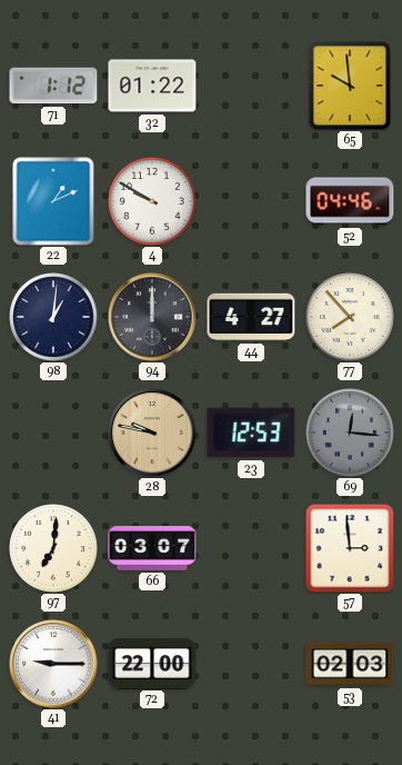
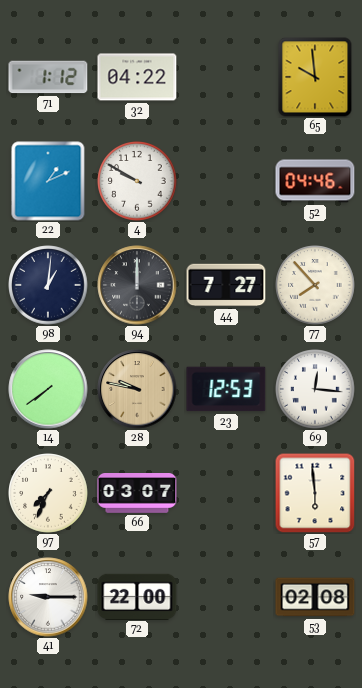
32: 01:22 -> 04:22
44: 4:27 -> 7:27
14: none -> 7:39
69 dial: grey -> white
97: 7:01 -> 7:34
57: 2:59 -> 5:59
53: 02:03 -> 02:08
